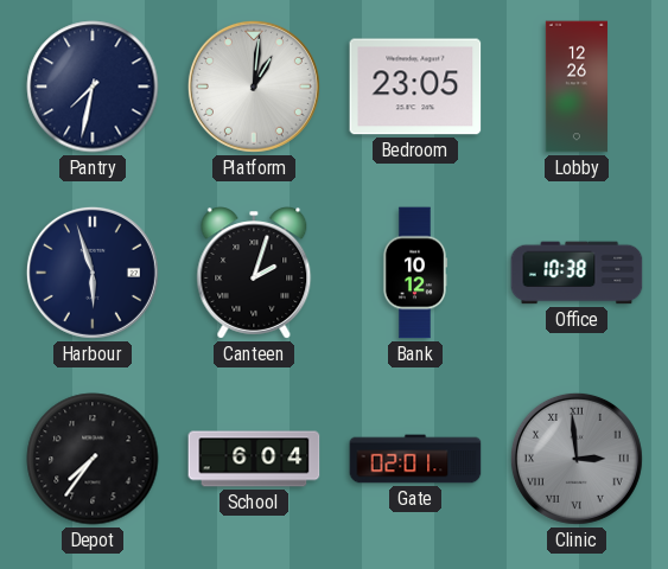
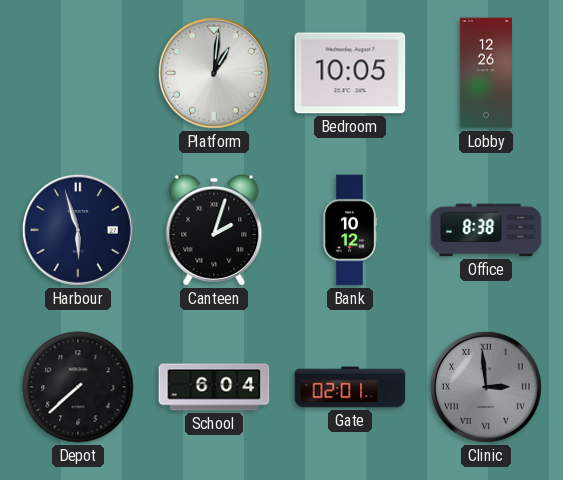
Pantry: 7:32 -> none
Bedroom: 23:05 -> 10:05
Office: 10:38 -> 8:38
Depot: 7:36 -> 7:38
